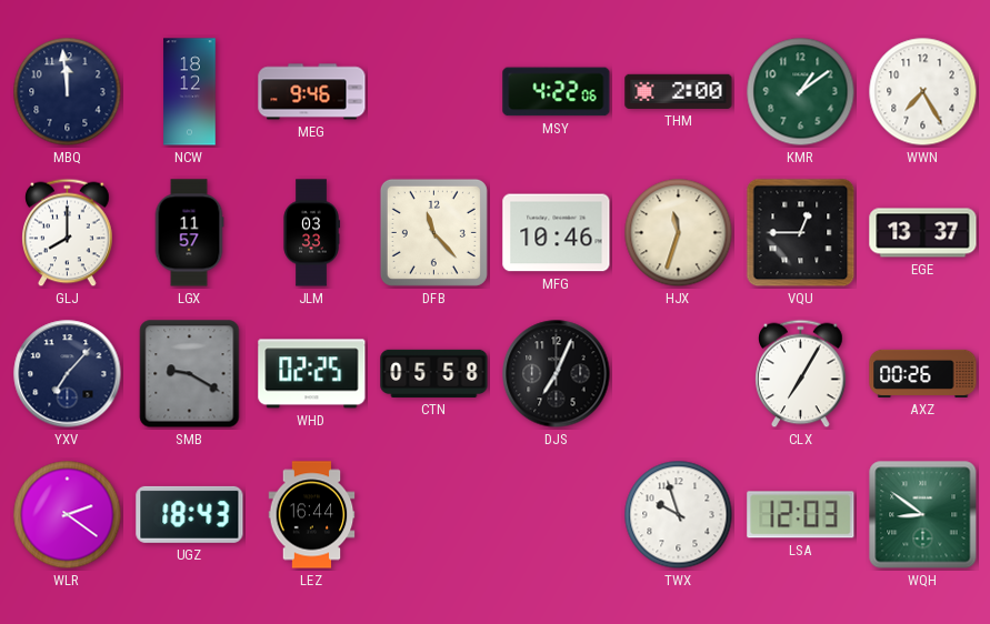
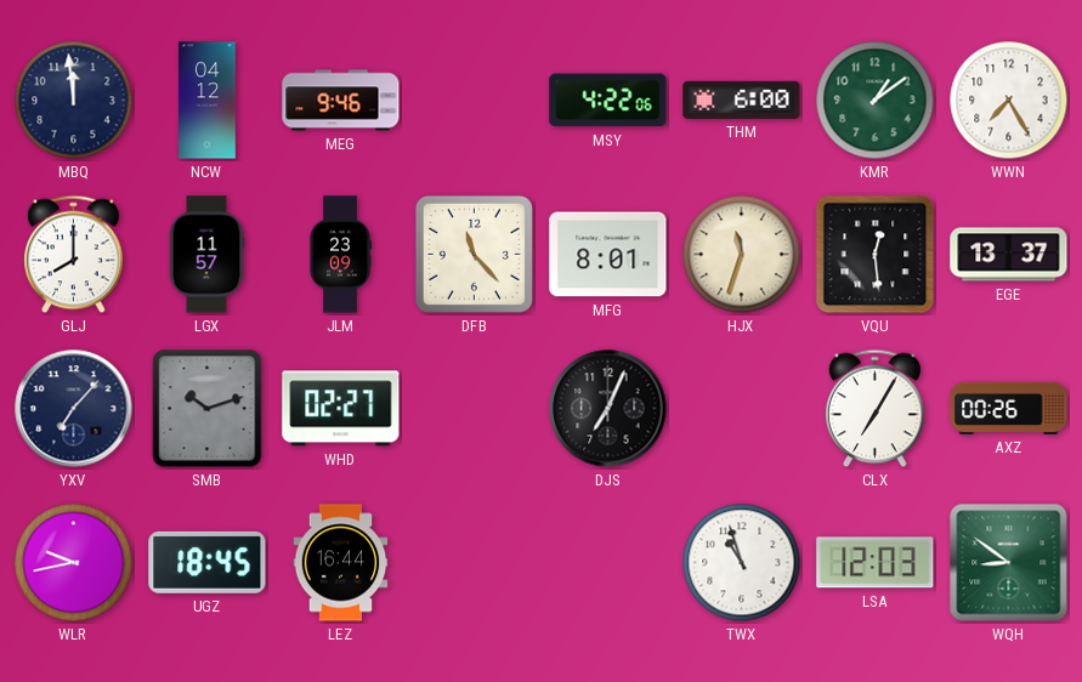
NCW: 18:12 -> 04:12
THM: 2:00 -> 6:00
JLM: 03:33 -> 23:09
MFG: 10:46 -> 8:01
VQU: 12:45 -> 12:29
SMB: 9:20 -> 10:12
WHD: 02:25 -> 02:27
CTN: 05:58 -> none
WLR: 2:21 -> 9:43
UGZ: 18:43 -> 18:45
TWX: 9:57 -> 10:57
